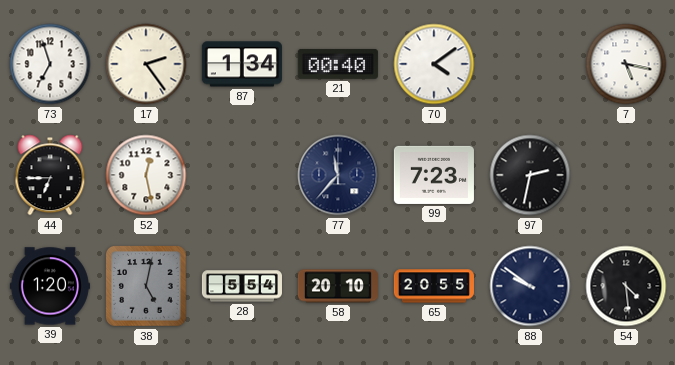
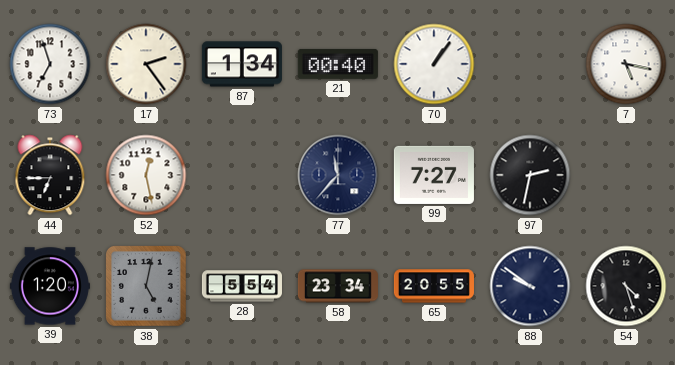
70: 4:09 -> 1:06
99: 7:23 -> 7:27
58: 20:10 -> 23:34
54: 4:29 -> 4:27
